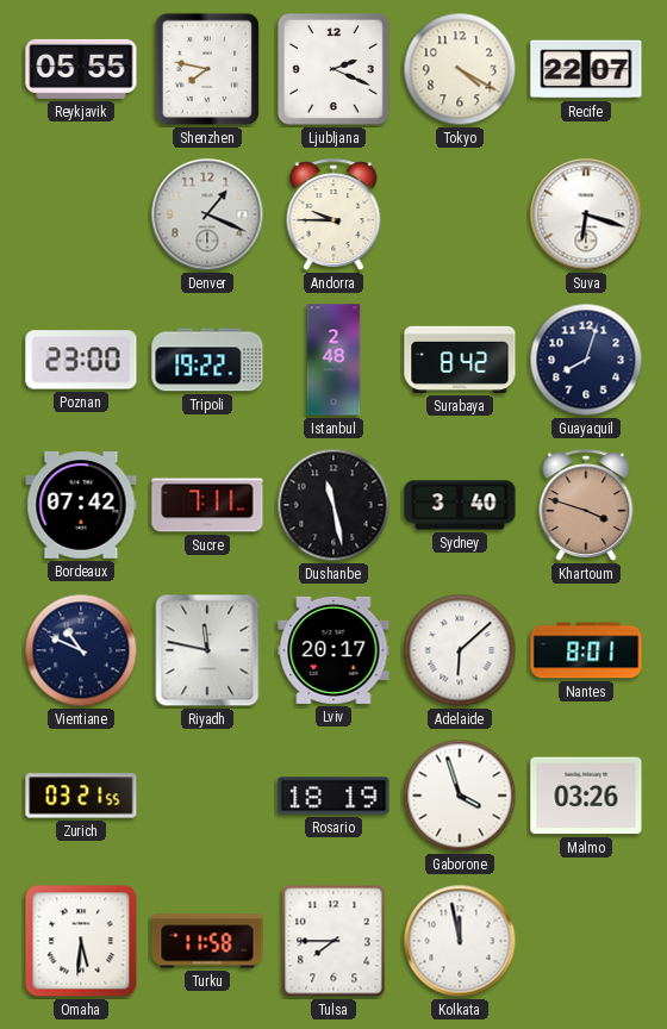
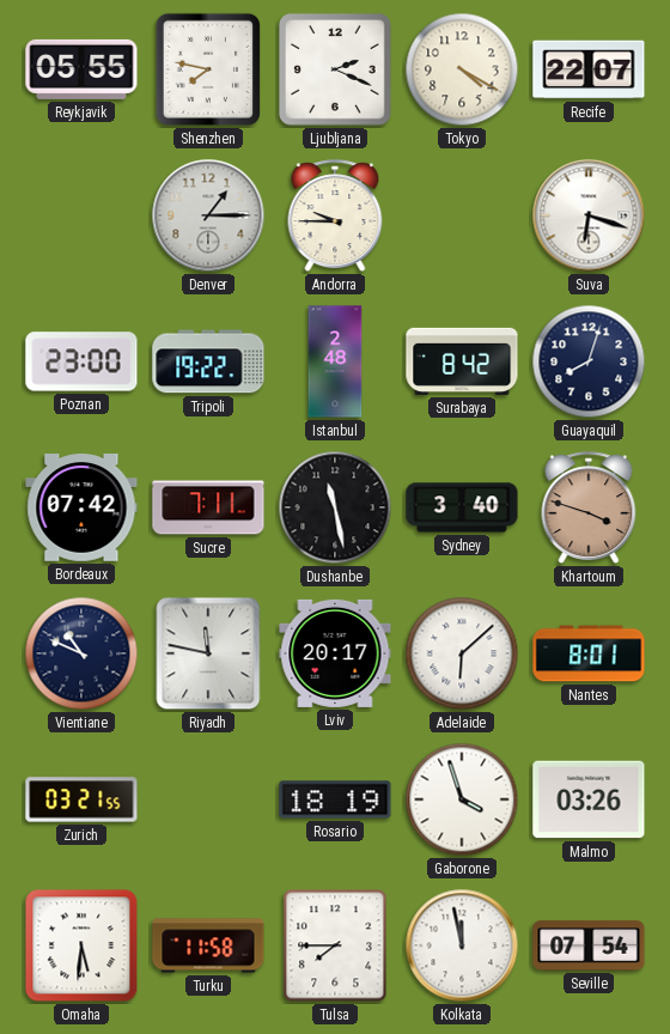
Denver: 1:19 -> 1:15
Seville: none -> 07:54
